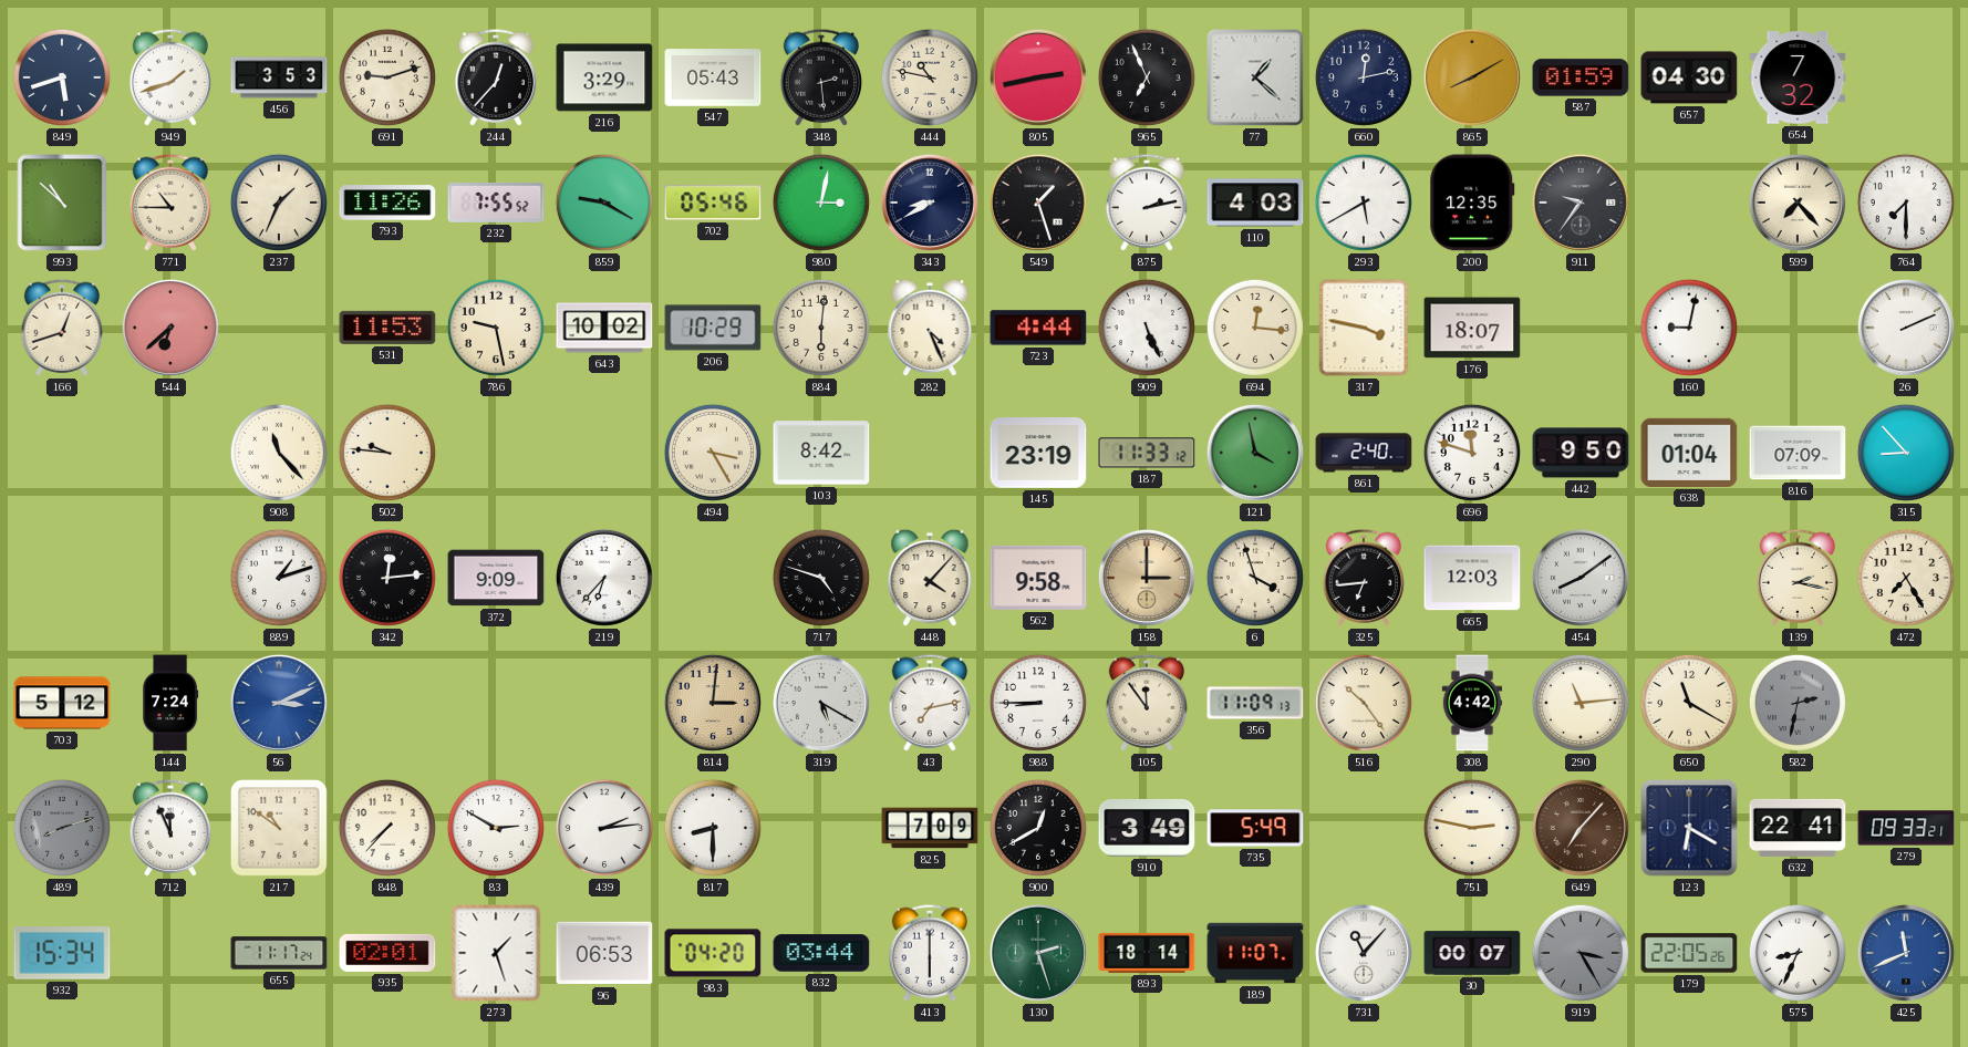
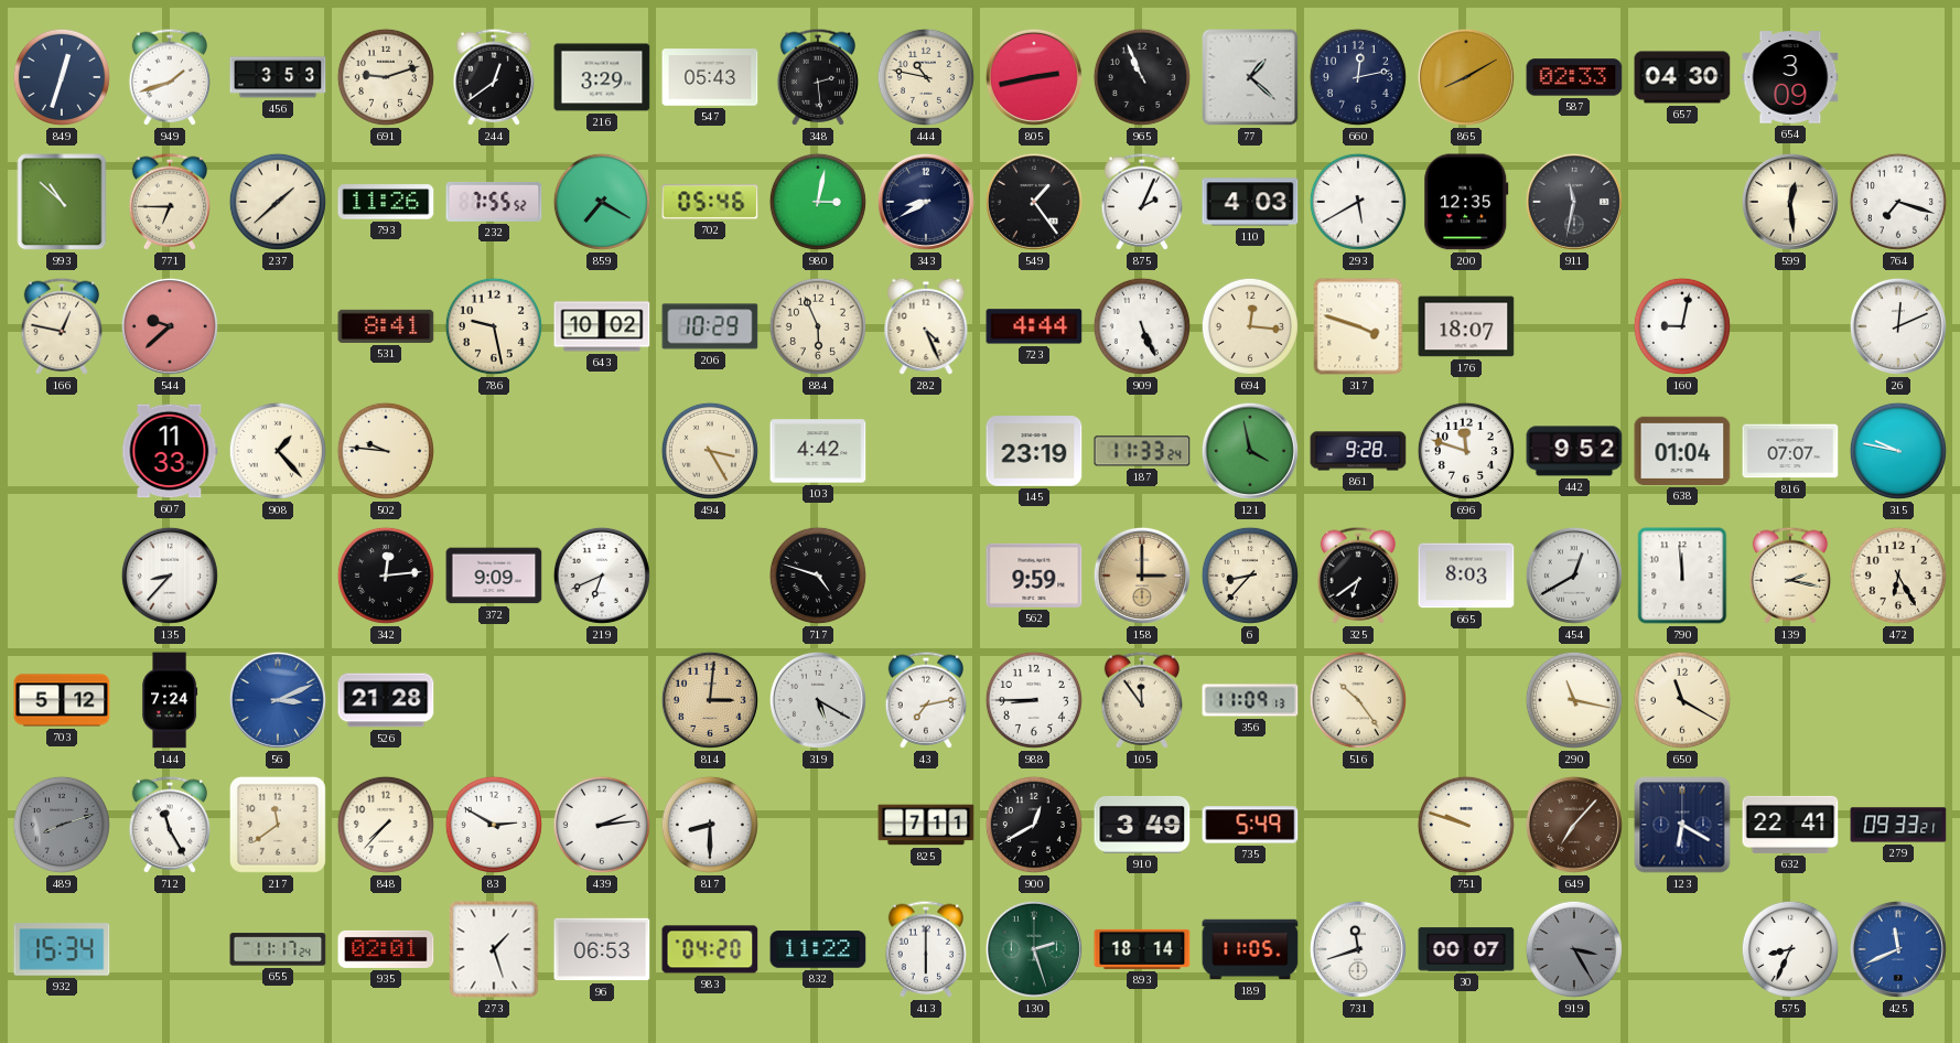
849: 5:42 -> 12:33
244: 12:37 -> 12:39
965: 6:56 -> 10:56
587: 01:59 -> 02:33
654: 7:32 -> 3:09
771: 10:45 -> 6:45
237: 1:34 -> 1:38
859: 9:20 -> 7:20
549: 1:27 -> 1:24
875: 2:13 -> 2:04
911: 9:36 -> 11:32
599: 7:23 -> 12:29
764: 7:30 -> 7:18
166: 12:42 -> 12:47
544: 6:38 -> 9:38
531: 11:53 -> 8:41
884: 6:01 -> 5:56
317: 3:47 -> 3:48
26: 2:11 -> 12:11
607: none -> 11:33
908: 11:23 -> 1:23
103: 8:42 -> 4:42
187: 11:33:12 -> 11:33:24
861: 2:40 -> 9:28
442: 9:50 -> 9:52
816: 07:09 -> 07:07
315: 8:53 -> 9:47
135: none -> 8:37
889: 1:12 -> none
219: 6:37 -> 6:41
448: 4:07 -> none
562: 9:58 -> 9:59
6: 3:57 -> 8:37
325: 6:44 -> 6:39
665: 12:03 -> 8:03
454: 8:09 -> 12:40
790: none -> 11:59
472: 7:25 -> 6:25
526: none -> 21:28
308: 4:42 -> none
290: 11:14 -> 11:17
582: 2:32 -> none
712: 11:56 -> 11:25
217: 10:51 -> 11:39
825: 7:09 -> 7:11
751: 2:47 -> 9:48
832: 03:44 -> 11:22
189: 11:07 -> 11:05
731: 11:07 -> 11:42
179: 22:05 -> none
